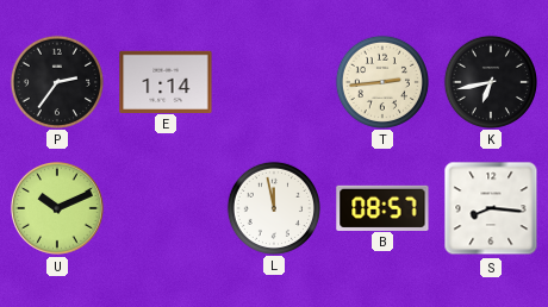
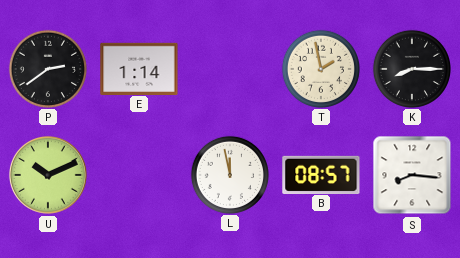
P: 2:36 -> 2:39
T: 2:44 -> 1:58
K: 6:43 -> 8:15
